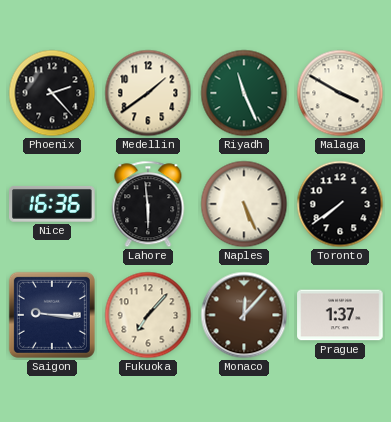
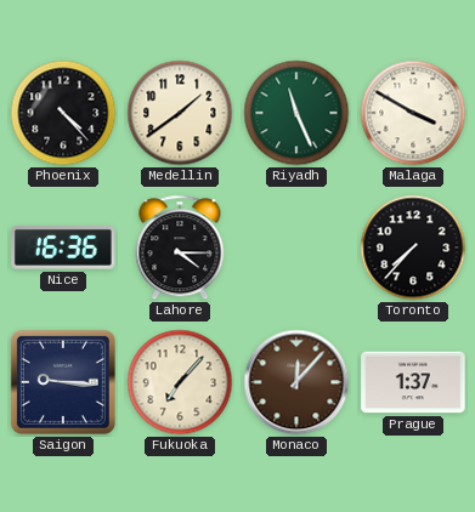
Phoenix: 2:23 -> 4:23
Lahore: 5:59 -> 4:15
Naples: 5:26 -> none
Toronto: 7:39 -> 7:37
